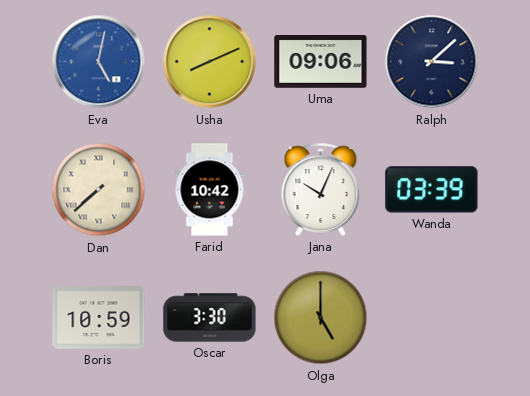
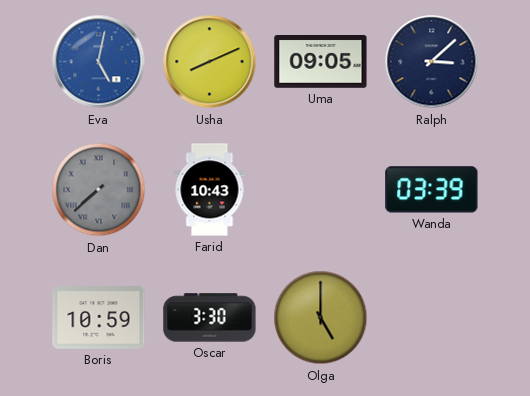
Uma: 09:06 -> 09:05
Dan dial: cream -> grey
Farid: 10:42 -> 10:43
Jana: 10:04 -> none
